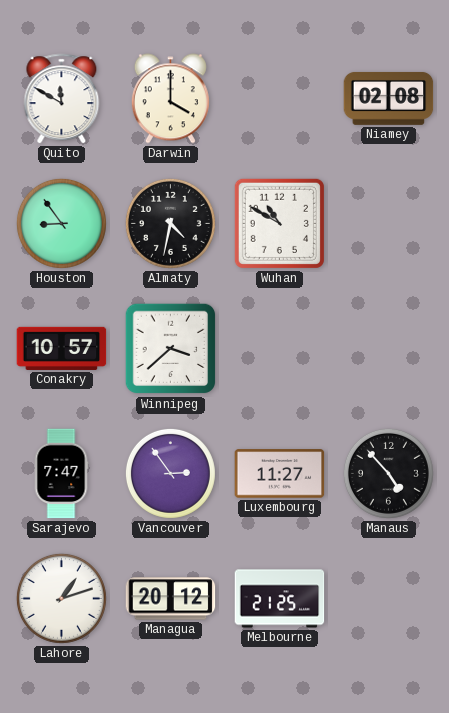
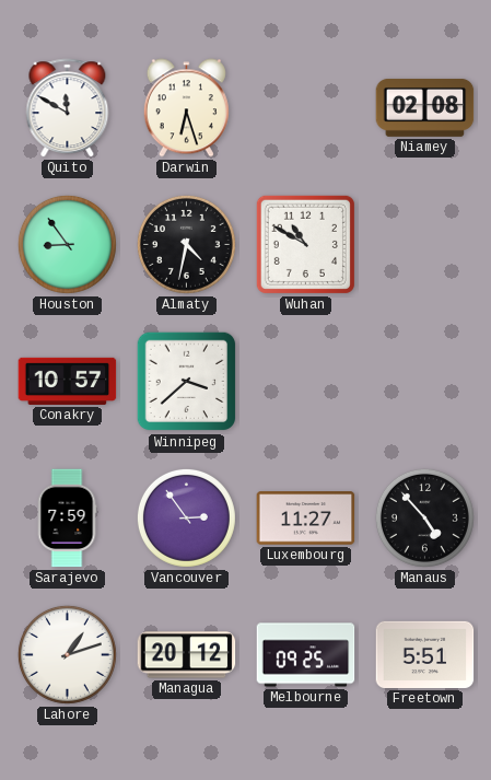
Darwin: 4:00 -> 6:27
Sarajevo: 7:47 -> 7:59
Melbourne: 21:25 -> 09:25
Freetown: none -> 5:51
